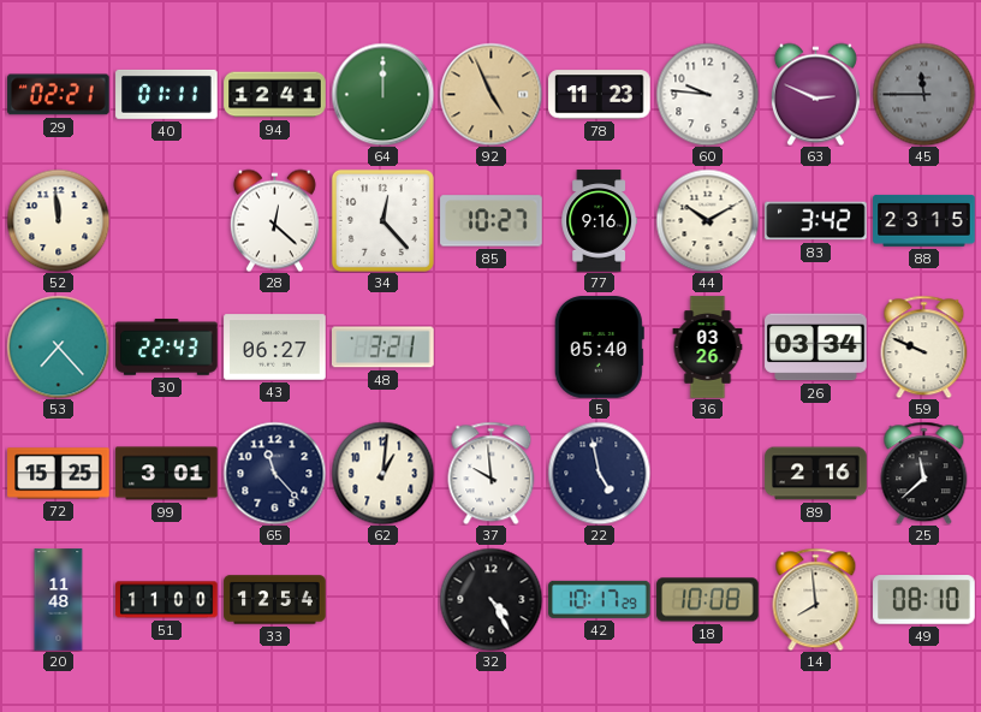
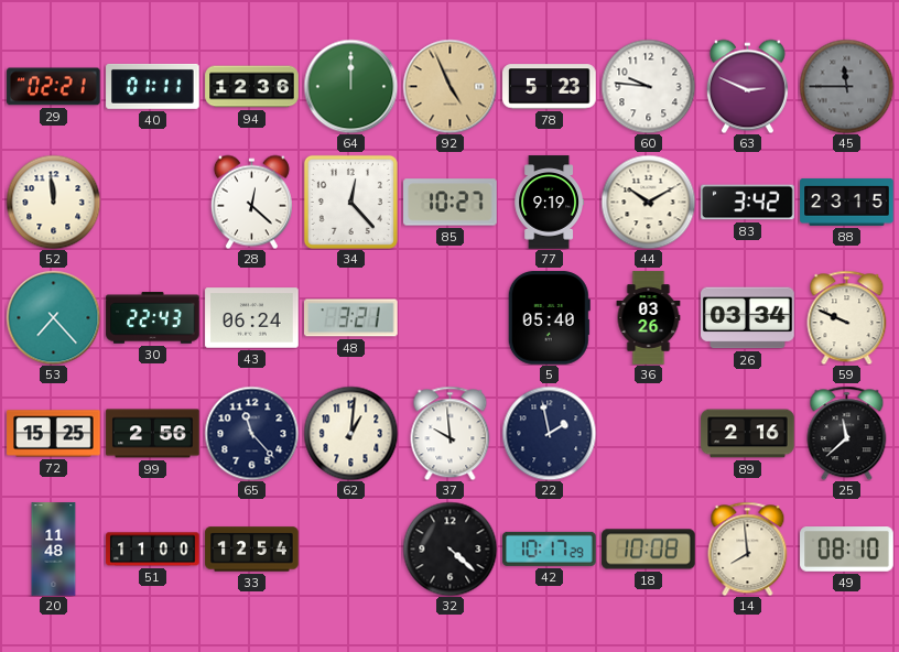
94: 12:41 -> 12:36
78: 11:23 -> 5:23
77: 9:16 -> 9:19
43: 06:27 -> 06:24
99: 3:01 -> 2:56
22: 4:58 -> 1:58
32: 4:25 -> 4:22
